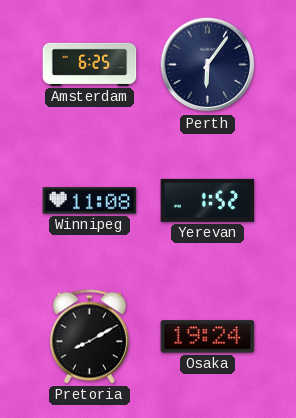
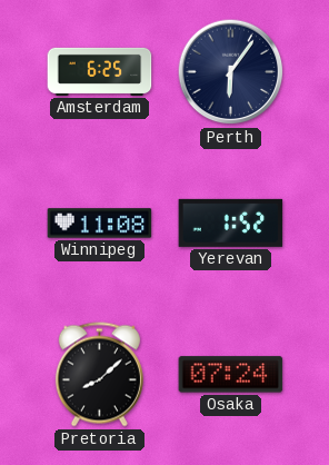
Pretoria: 8:10 -> 8:08
Osaka: 19:24 -> 07:24
